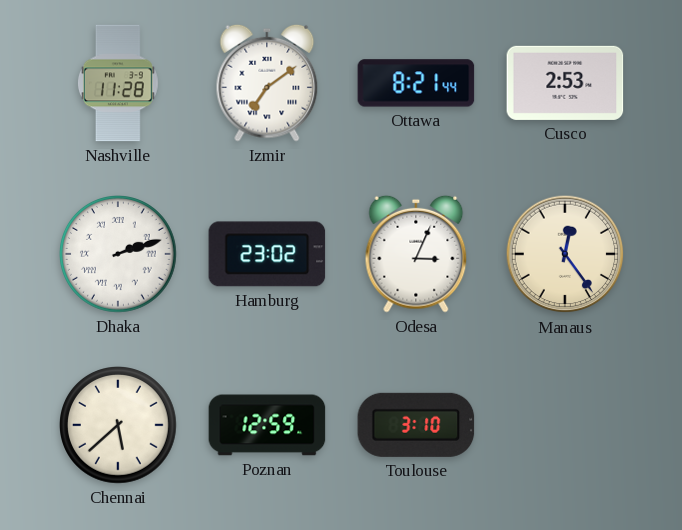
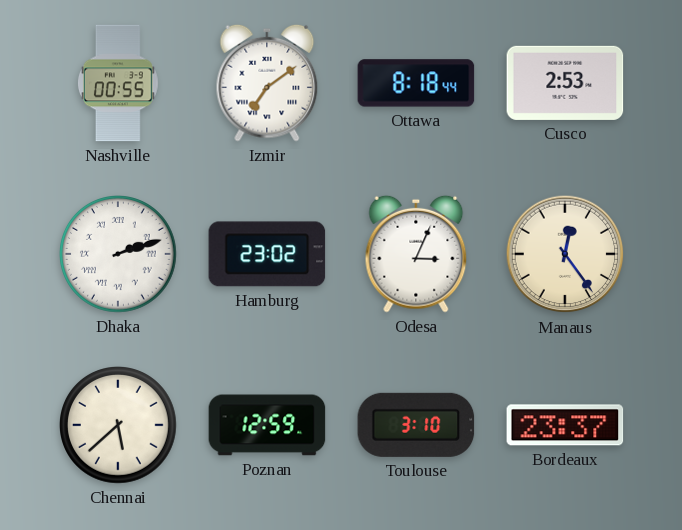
Nashville: 11:28 -> 00:55
Ottawa: 8:21 -> 8:18
Bordeaux: none -> 23:37
